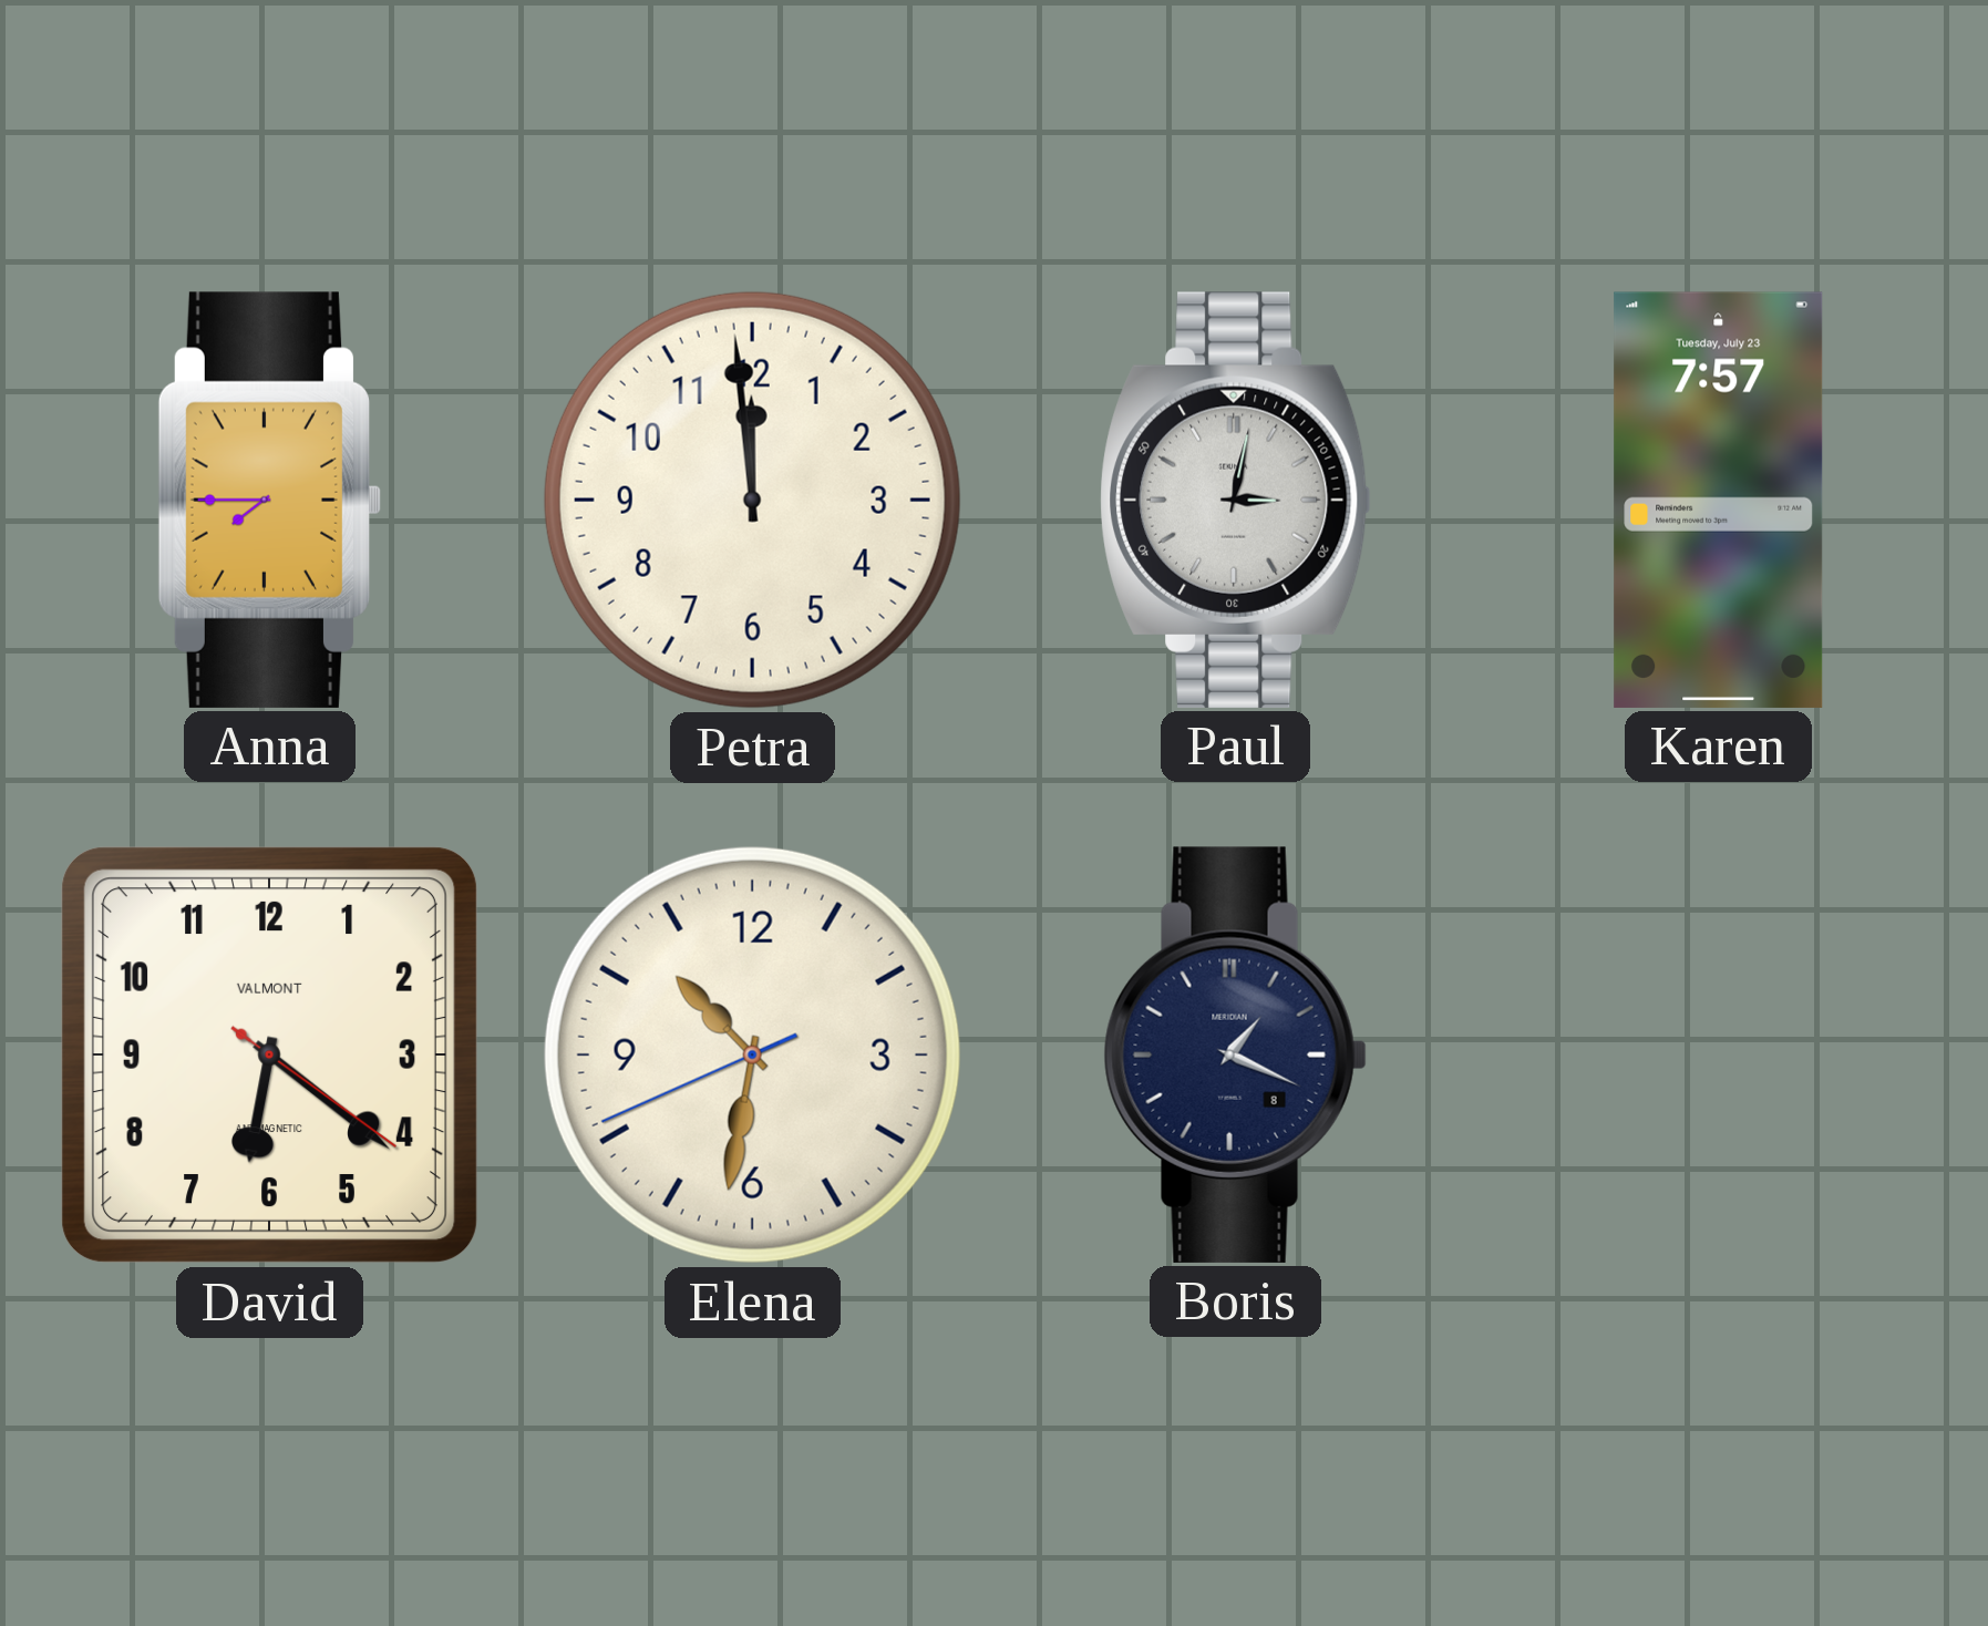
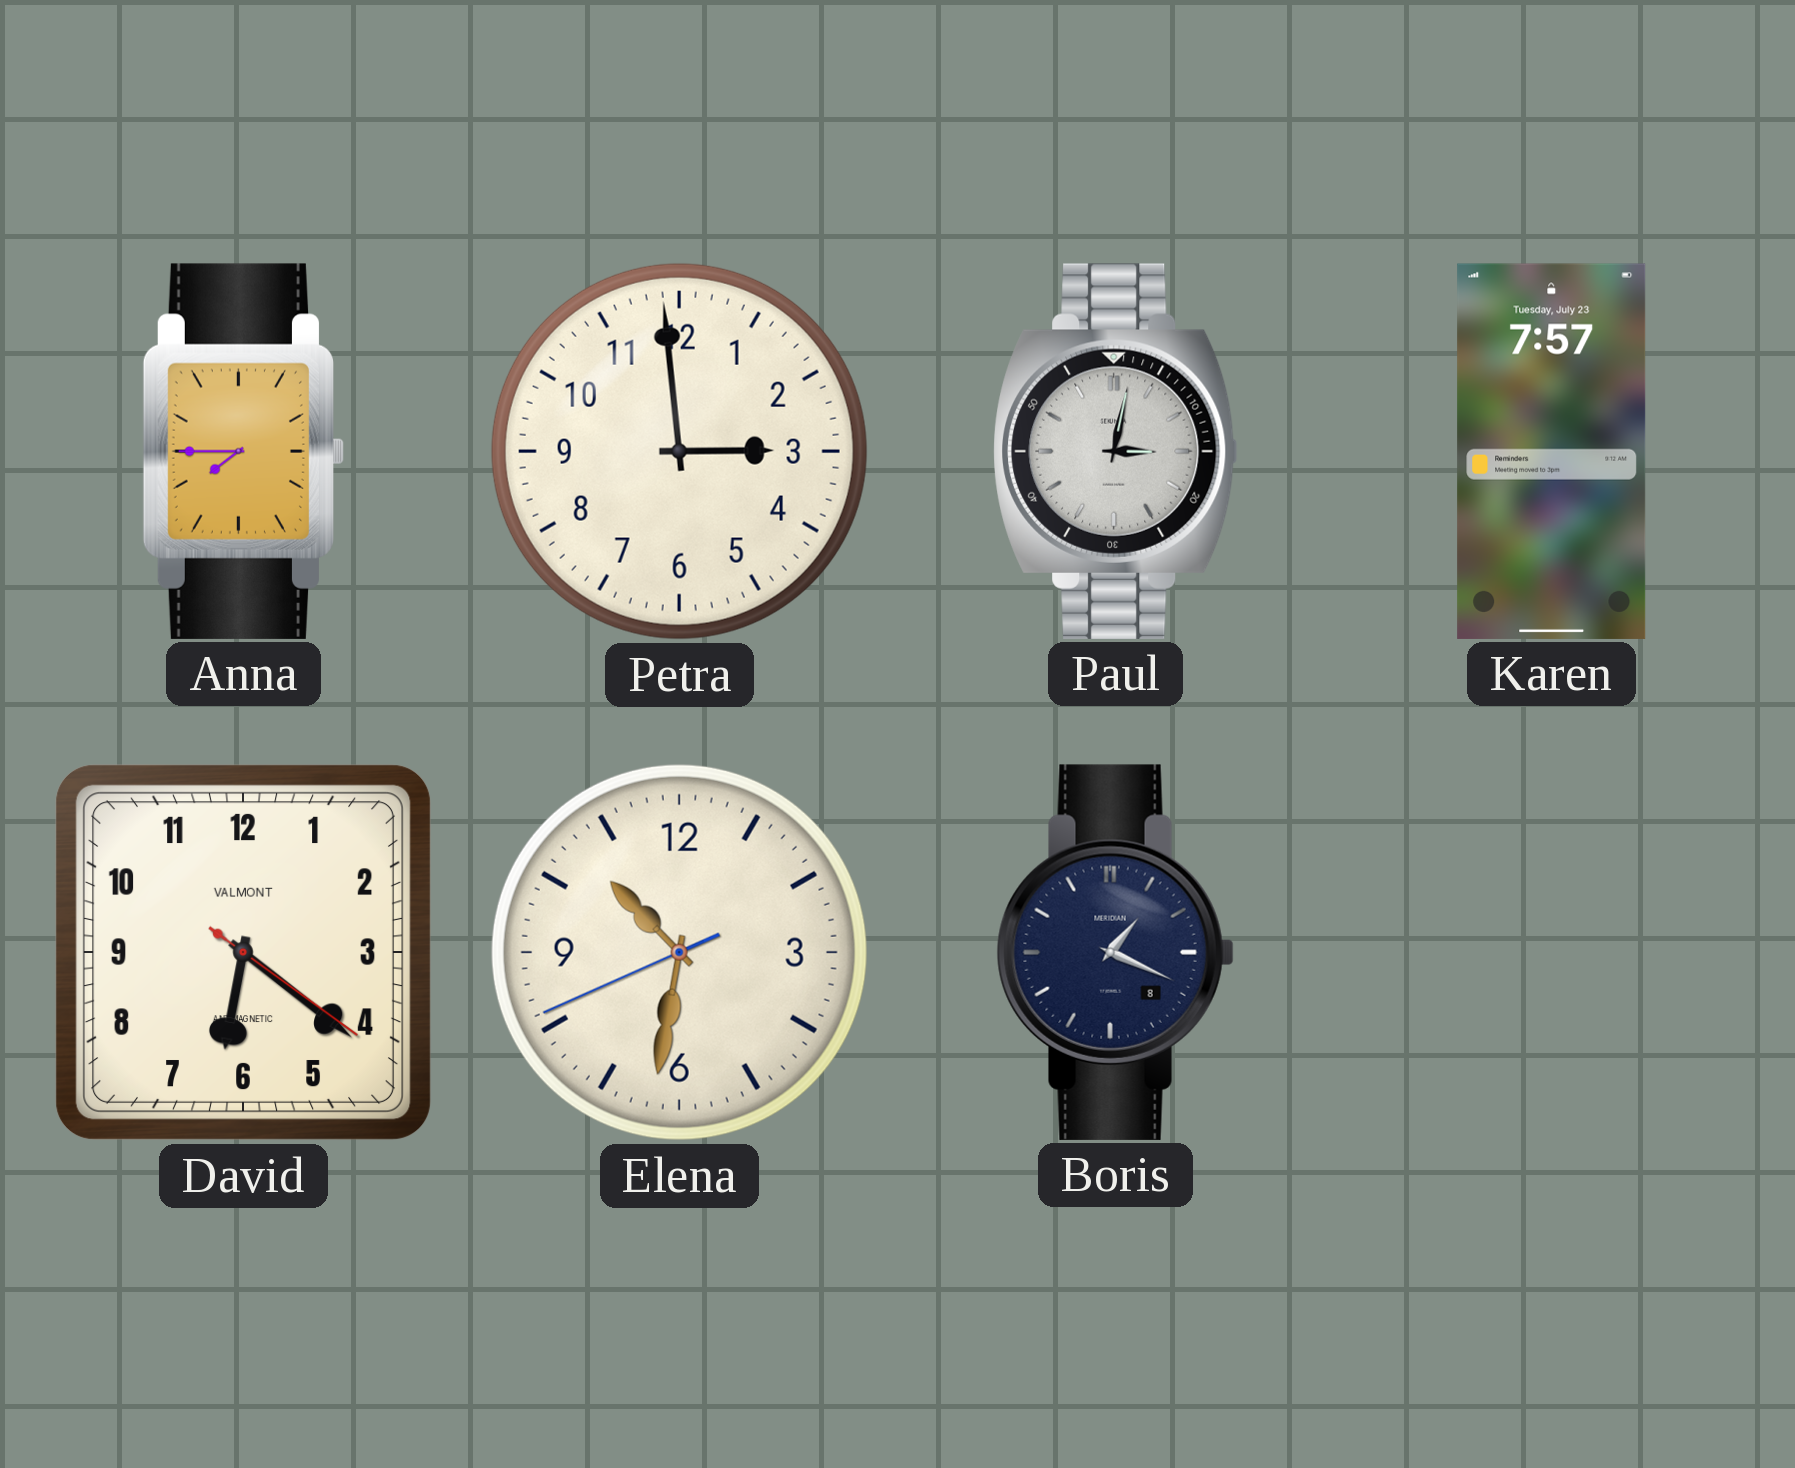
Petra: 11:59 -> 2:59
